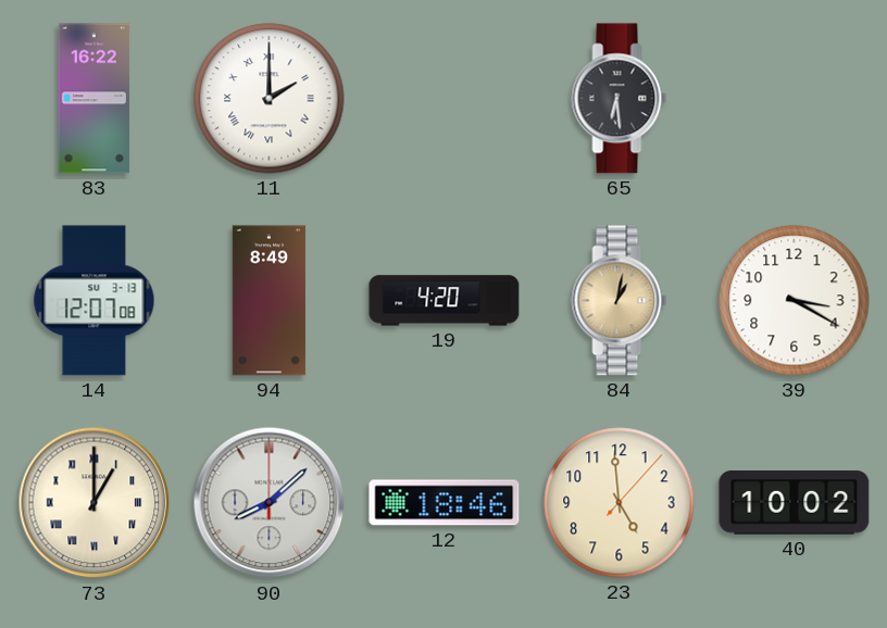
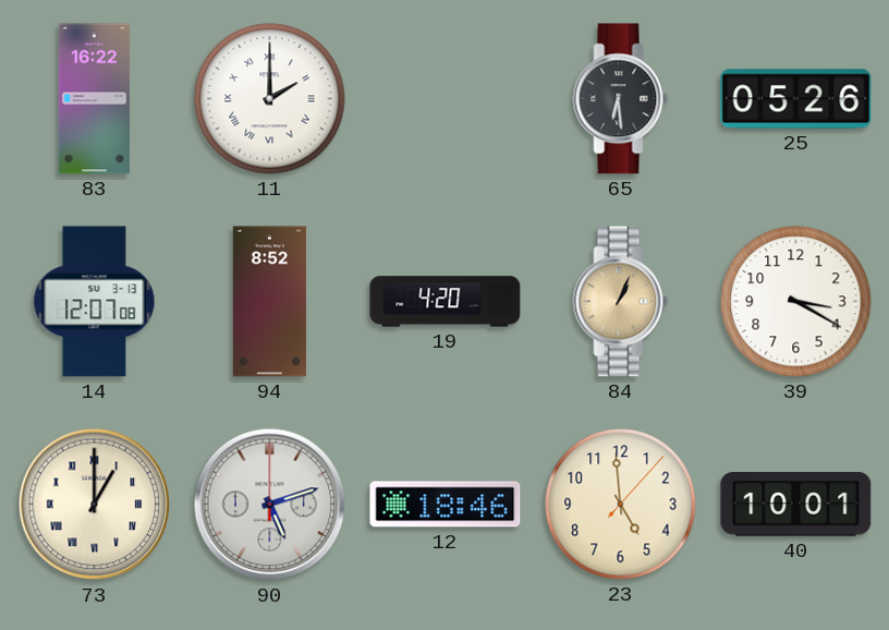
25: none -> 05:26
94: 8:49 -> 8:52
84: 1:02 -> 1:04
90: 8:08 -> 5:12
40: 10:02 -> 10:01
